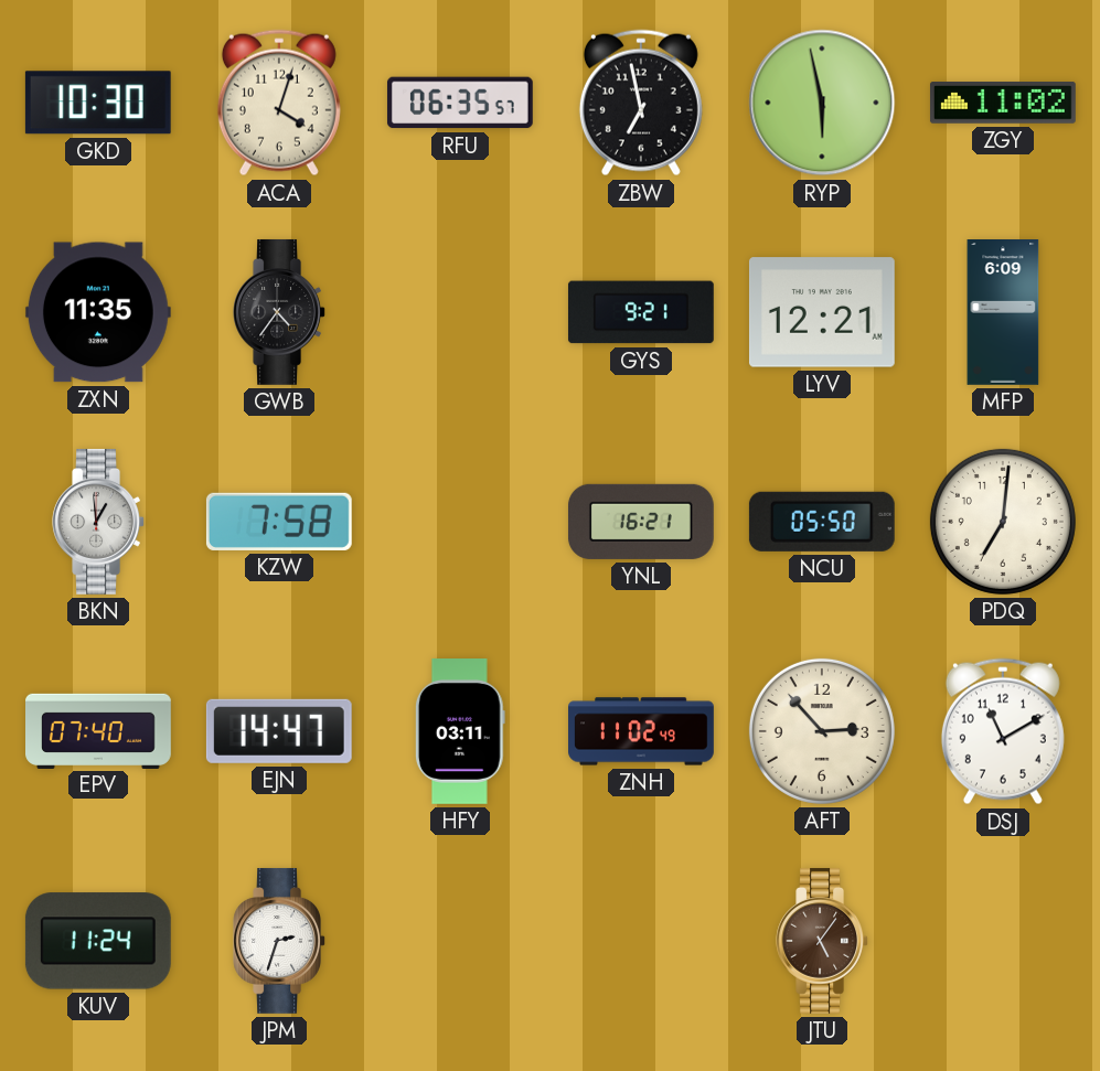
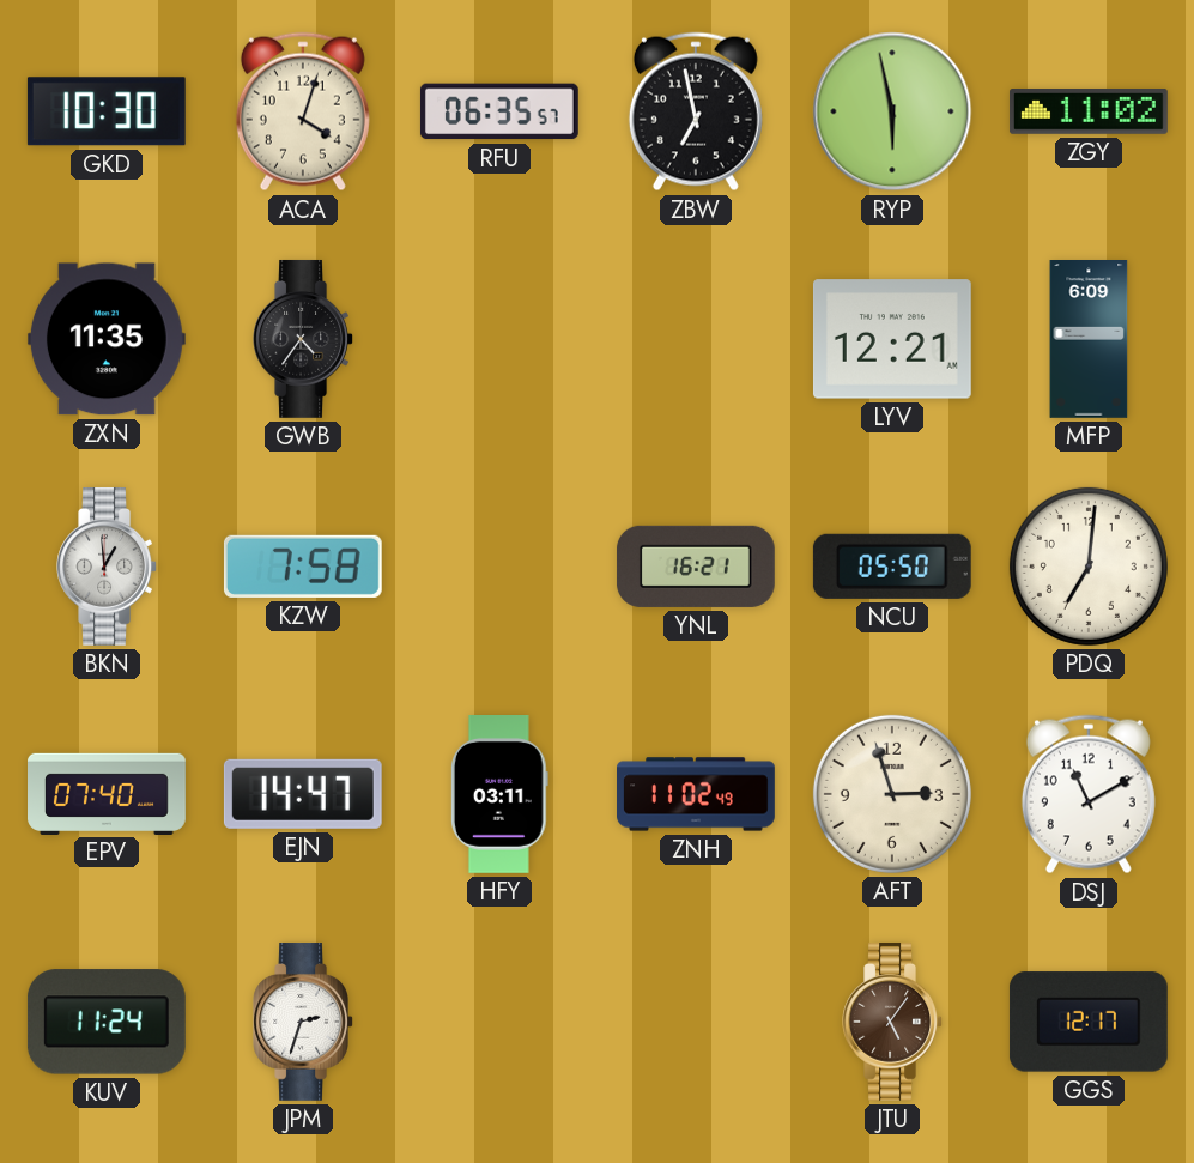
GYS: 9:21 -> none
AFT: 2:53 -> 2:57
GGS: none -> 12:17
